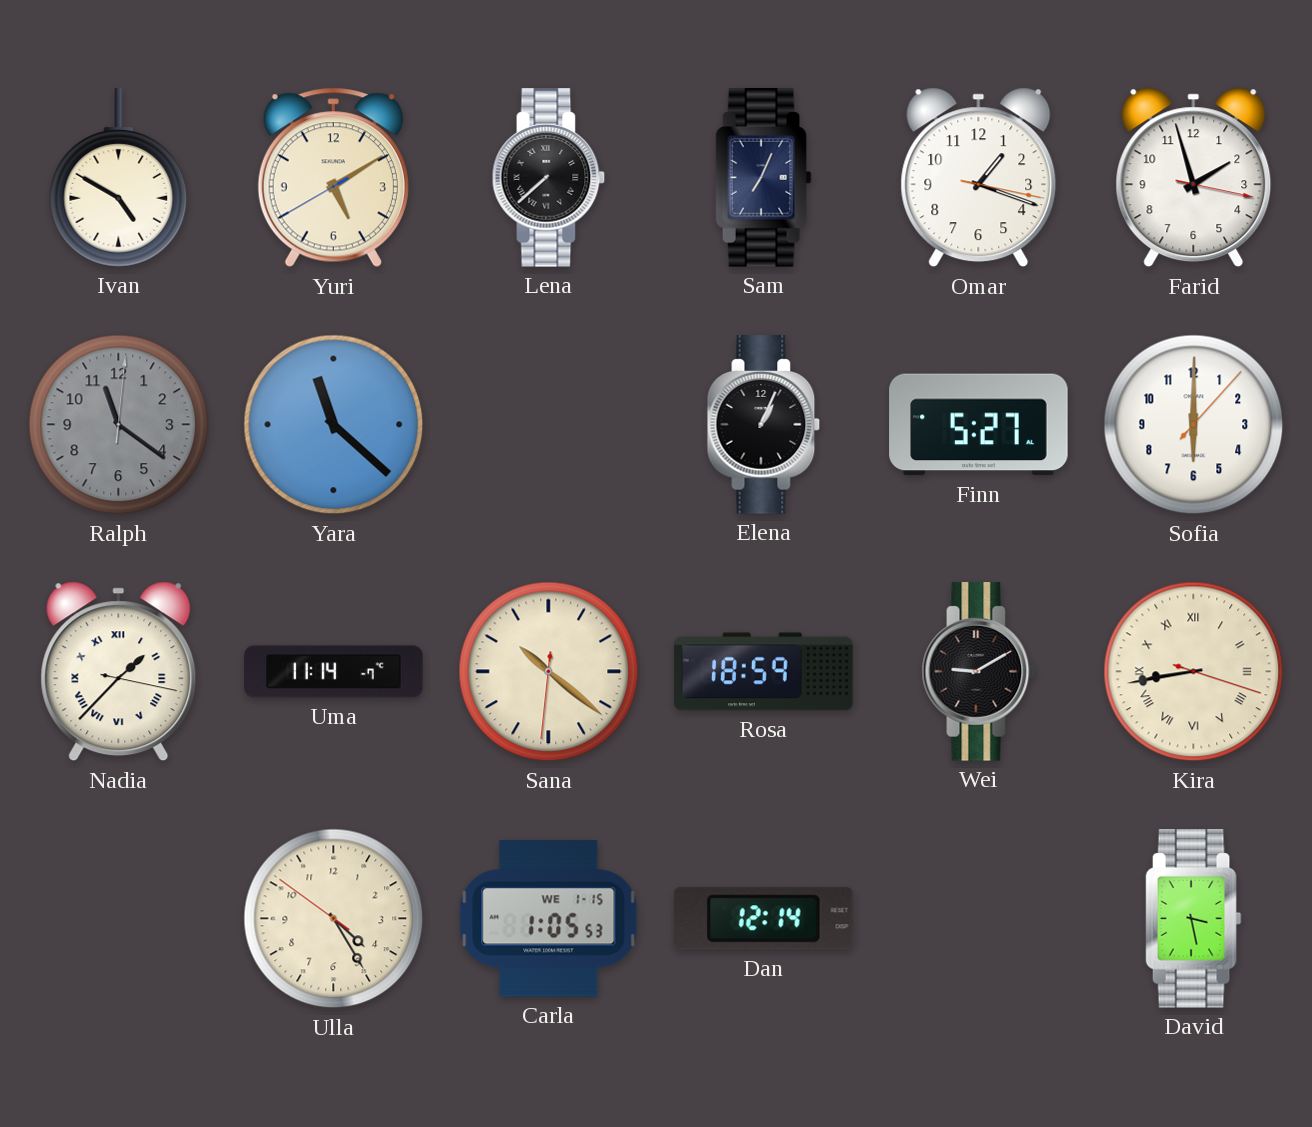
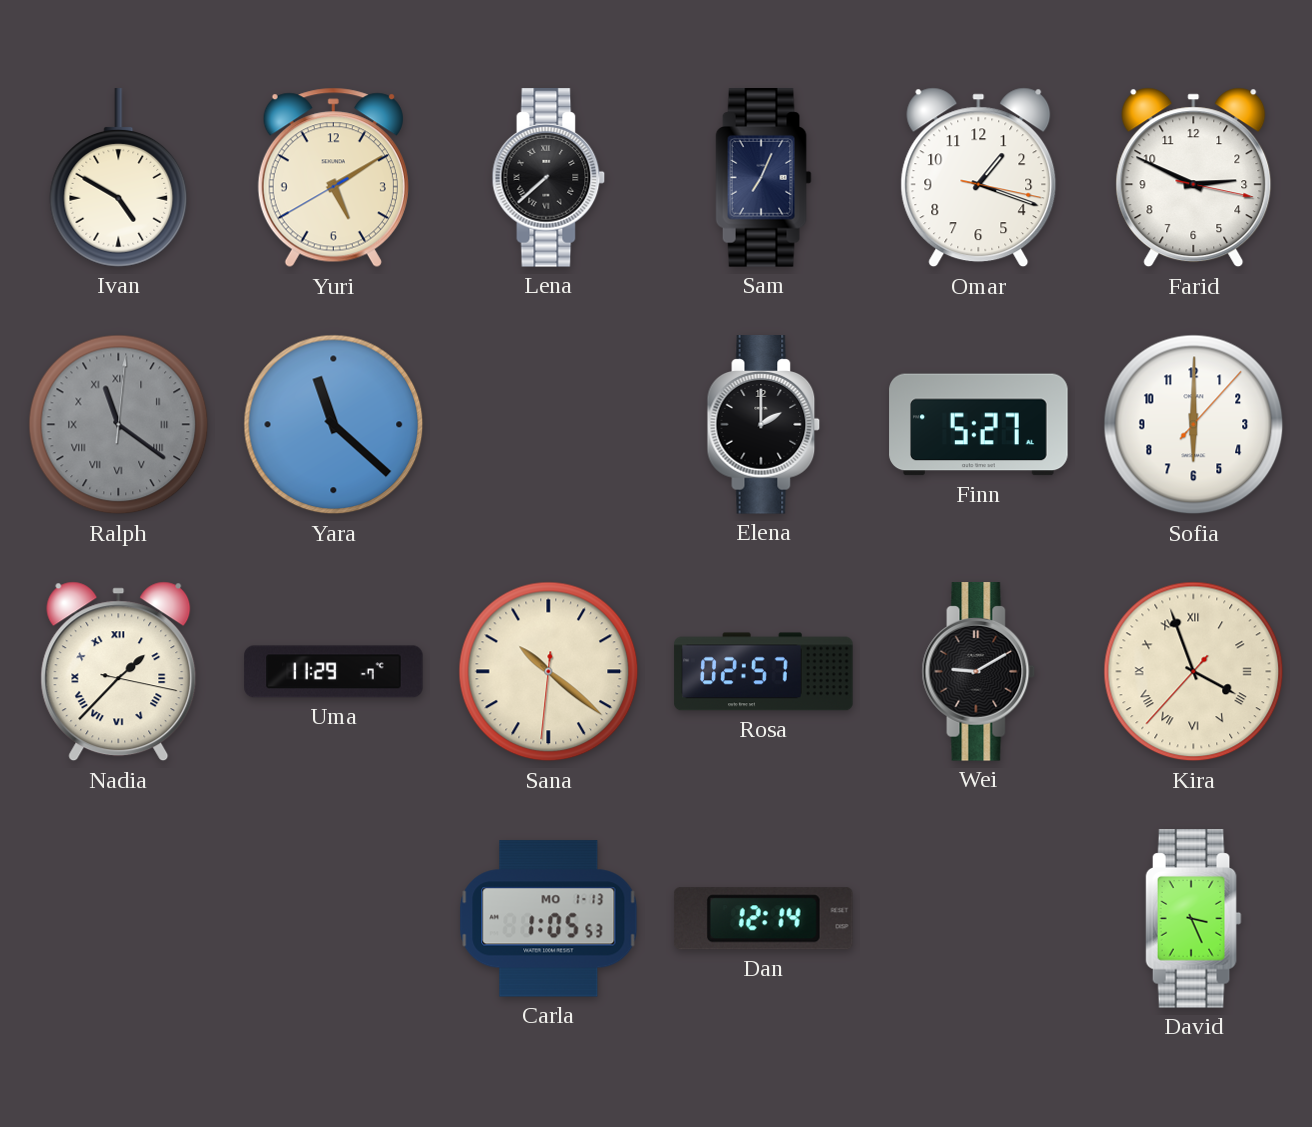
Farid: 1:57 -> 2:49
Ralph numerals: Arabic -> Roman
Elena: 1:04 -> 2:00
Uma: 11:14 -> 11:29
Rosa: 18:59 -> 02:57
Kira: 8:43 -> 3:56
Ulla: 4:24 -> none
Carla date: WE 1-15 -> MO 1-13
David: 3:28 -> 3:26
